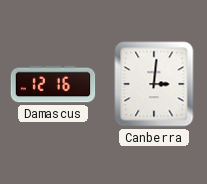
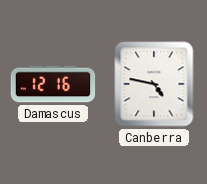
Canberra: 3:01 -> 4:47
